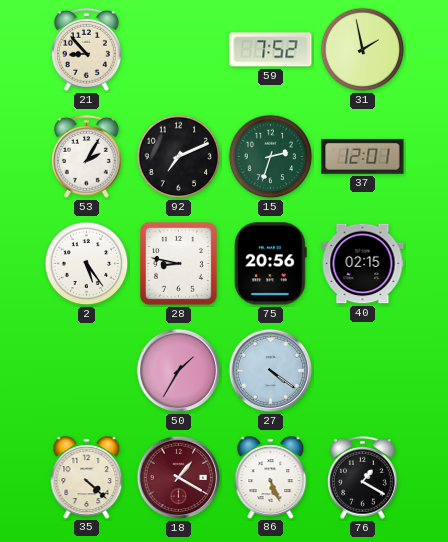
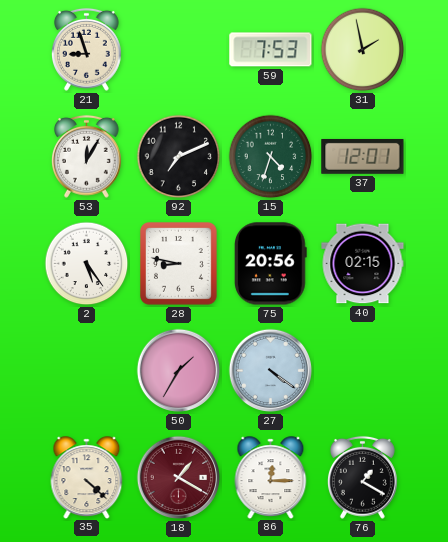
21: 8:53 -> 8:57
59: 7:52 -> 7:53
53: 2:05 -> 12:05
15: 2:33 -> 4:33
86: 5:26 -> 12:15
